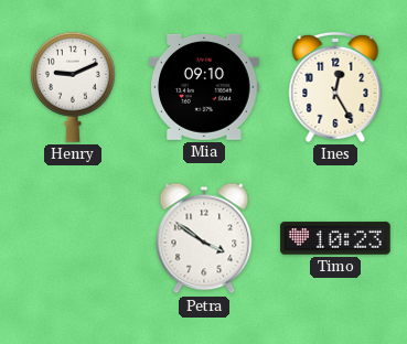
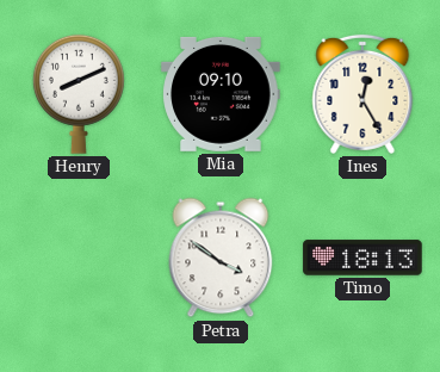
Henry: 9:11 -> 8:11
Timo: 10:23 -> 18:13
